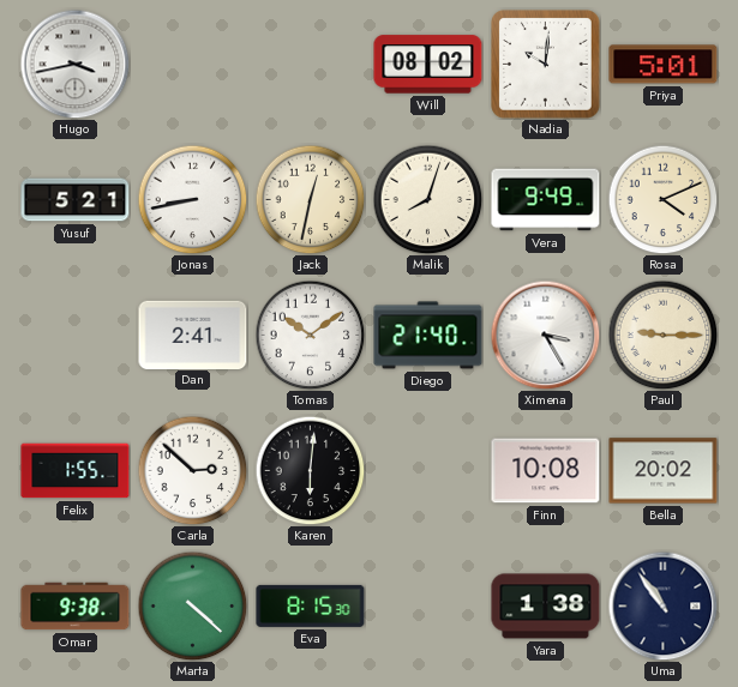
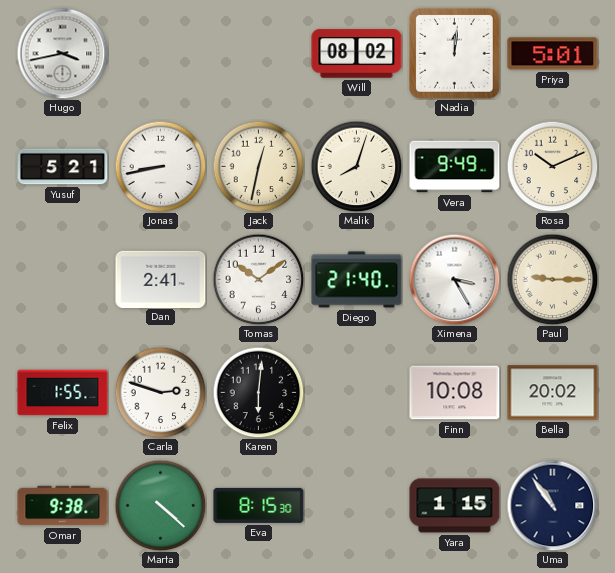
Nadia: 10:01 -> 12:01
Rosa: 4:11 -> 10:11
Carla: 2:52 -> 2:48
Yara: 1:38 -> 1:15
